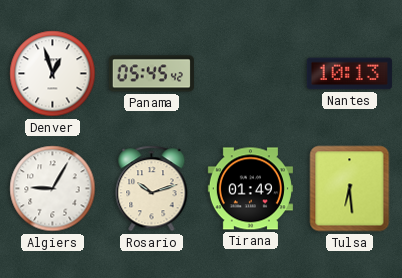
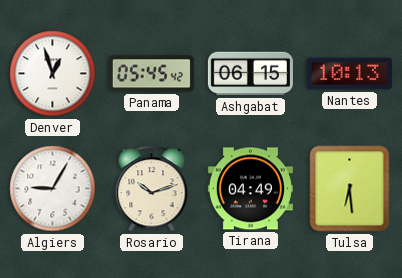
Ashgabat: none -> 06:15
Tirana: 01:49 -> 04:49
